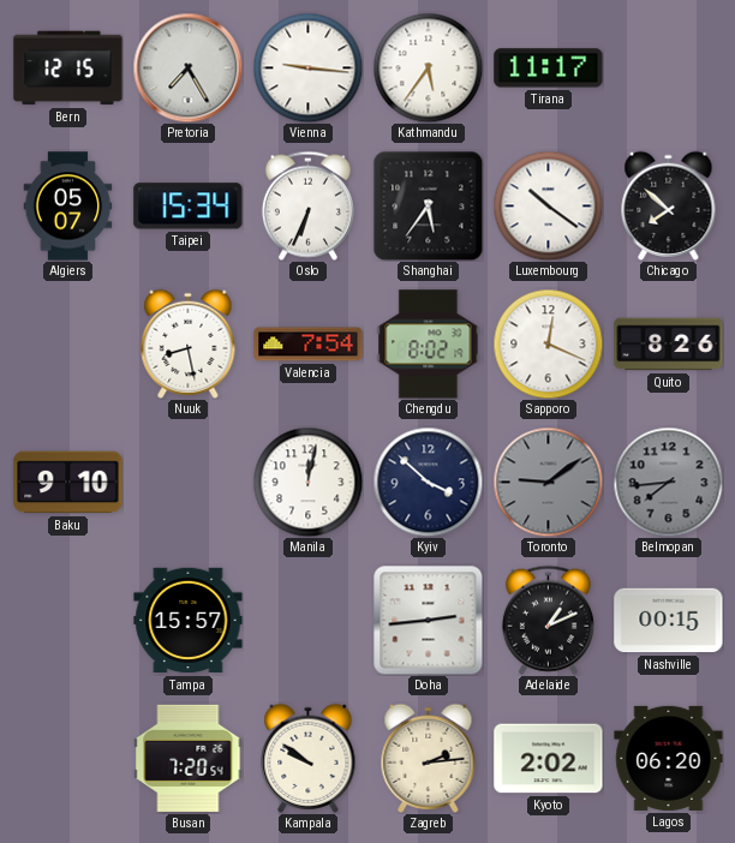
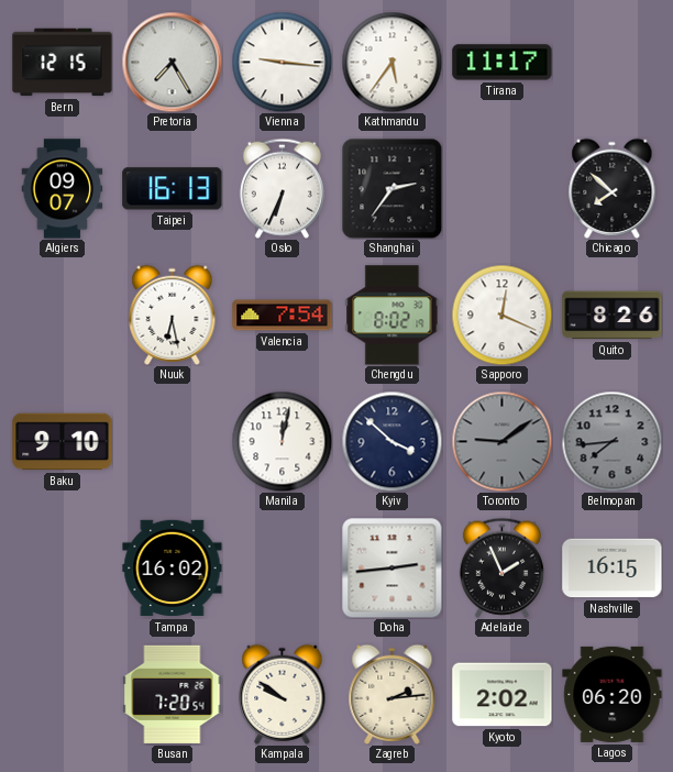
Algiers: 05:07 -> 09:07
Taipei: 15:34 -> 16:13
Shanghai: 5:36 -> 2:36
Luxembourg: 10:21 -> none
Nuuk: 8:28 -> 6:28
Tampa: 15:57 -> 16:02
Adelaide: 1:11 -> 1:56
Nashville: 00:15 -> 16:15
